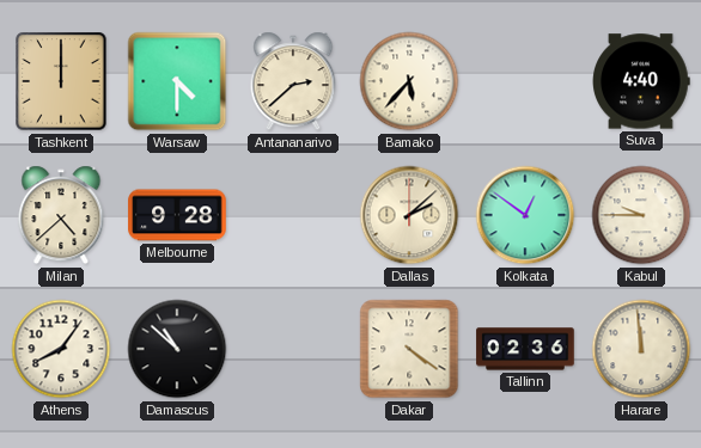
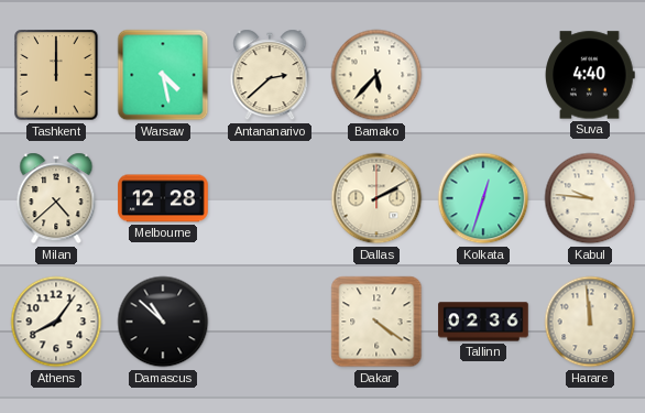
Warsaw: 4:30 -> 4:28
Melbourne: 9:28 -> 12:28
Dallas: 2:08 -> 2:10
Kolkata: 12:51 -> 12:33
Kabul: 9:45 -> 9:46
